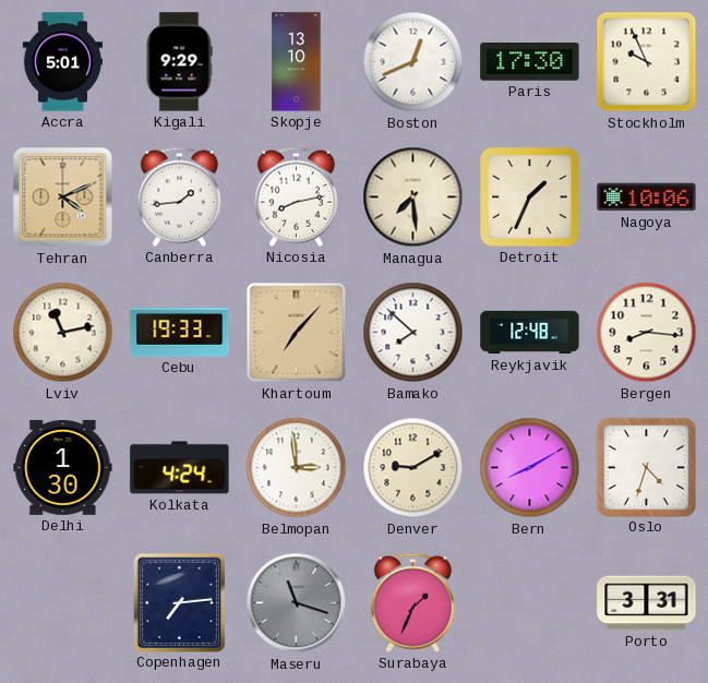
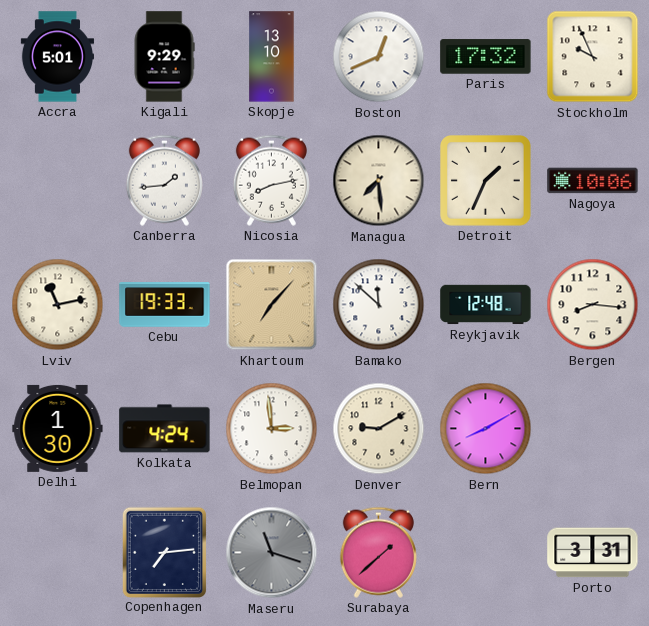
Paris: 17:30 -> 17:32
Tehran: 4:11 -> none
Bamako: 7:52 -> 11:52
Oslo: 4:33 -> none
Surabaya: 1:34 -> 1:38
